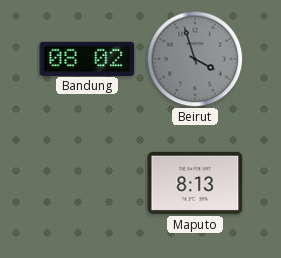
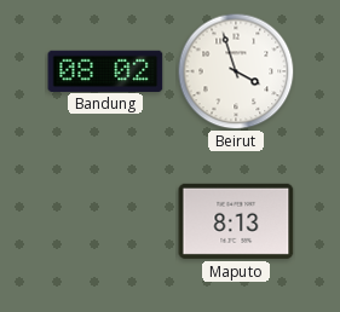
Beirut dial: grey -> white
